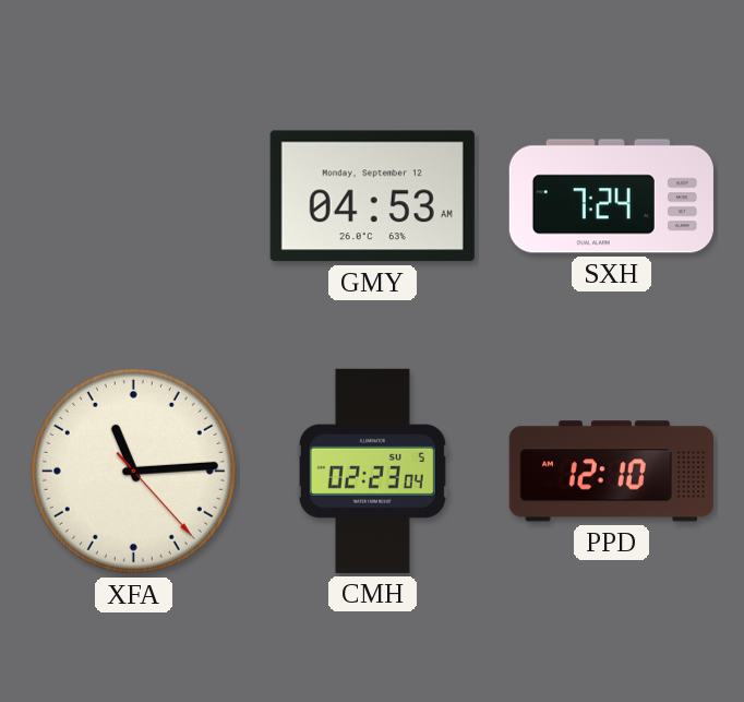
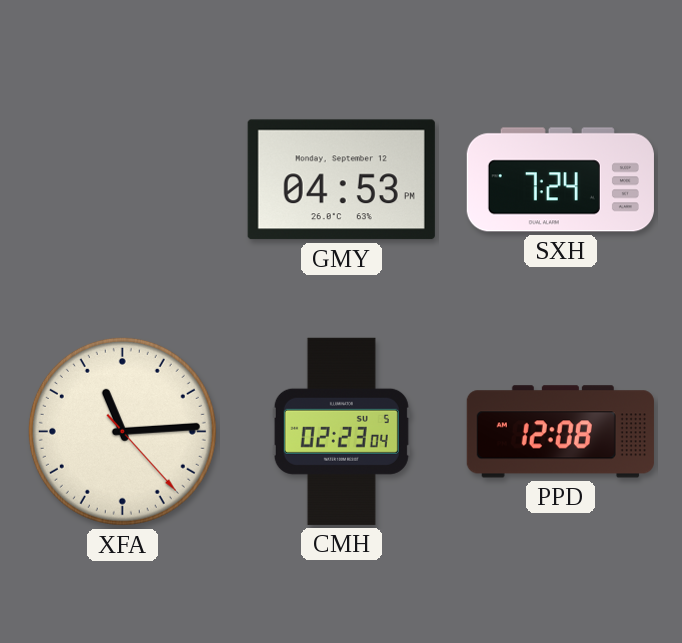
GMY: 04:53 AM -> 04:53 PM
PPD: 12:10 -> 12:08
